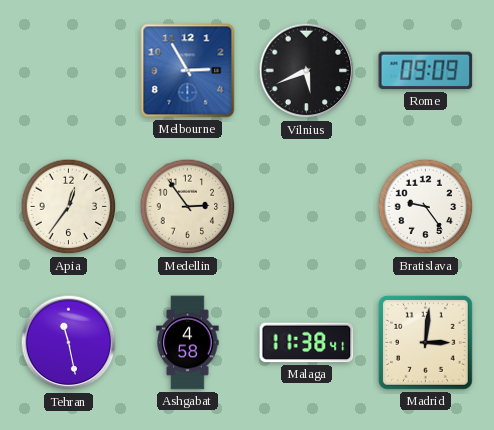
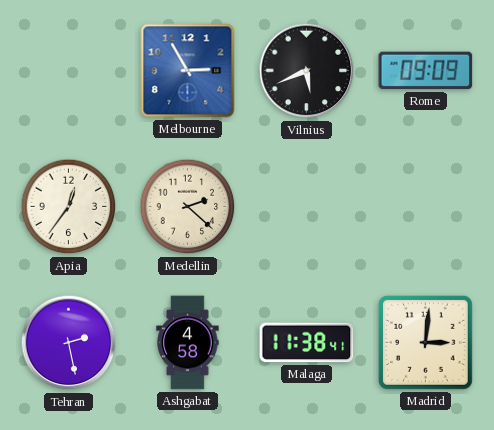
Medellin: 2:54 -> 2:22
Bratislava: 9:24 -> none
Tehran: 11:28 -> 2:28
